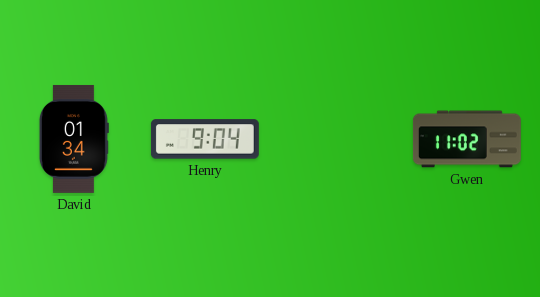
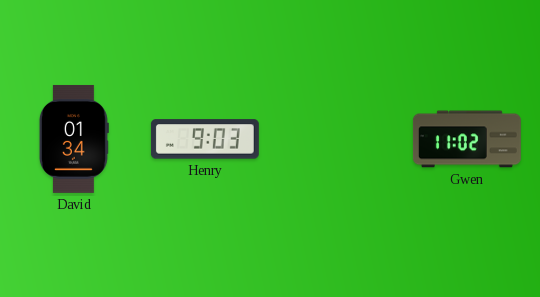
Henry: 9:04 -> 9:03
